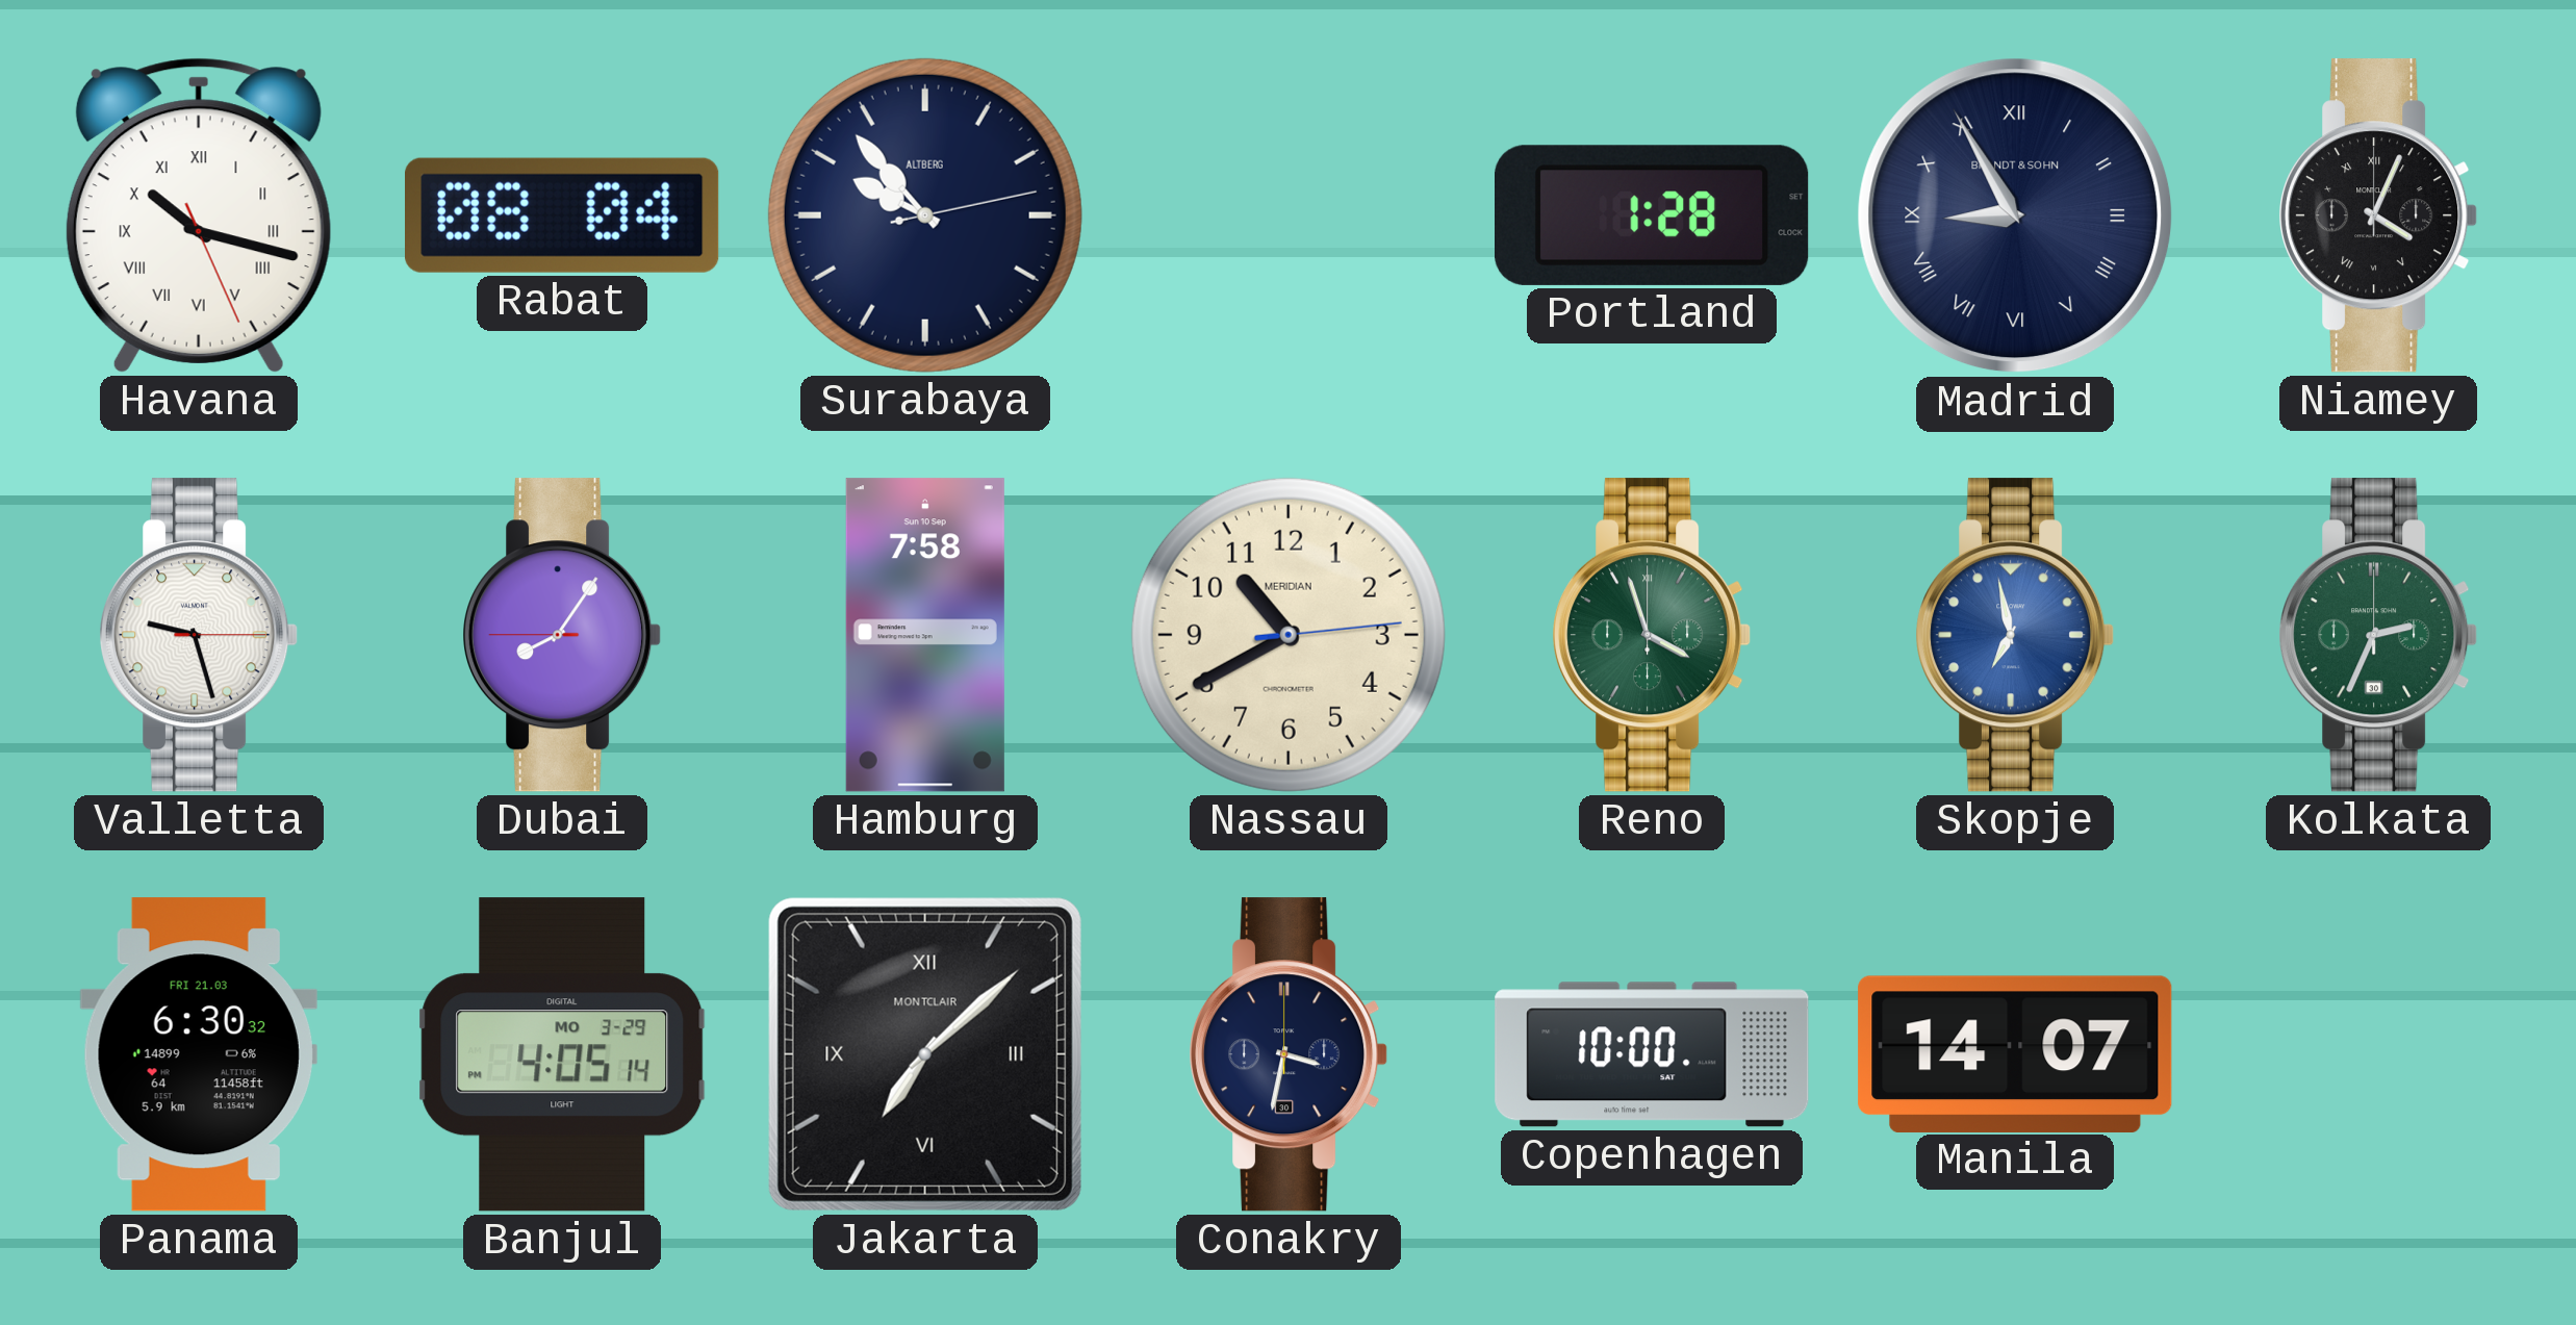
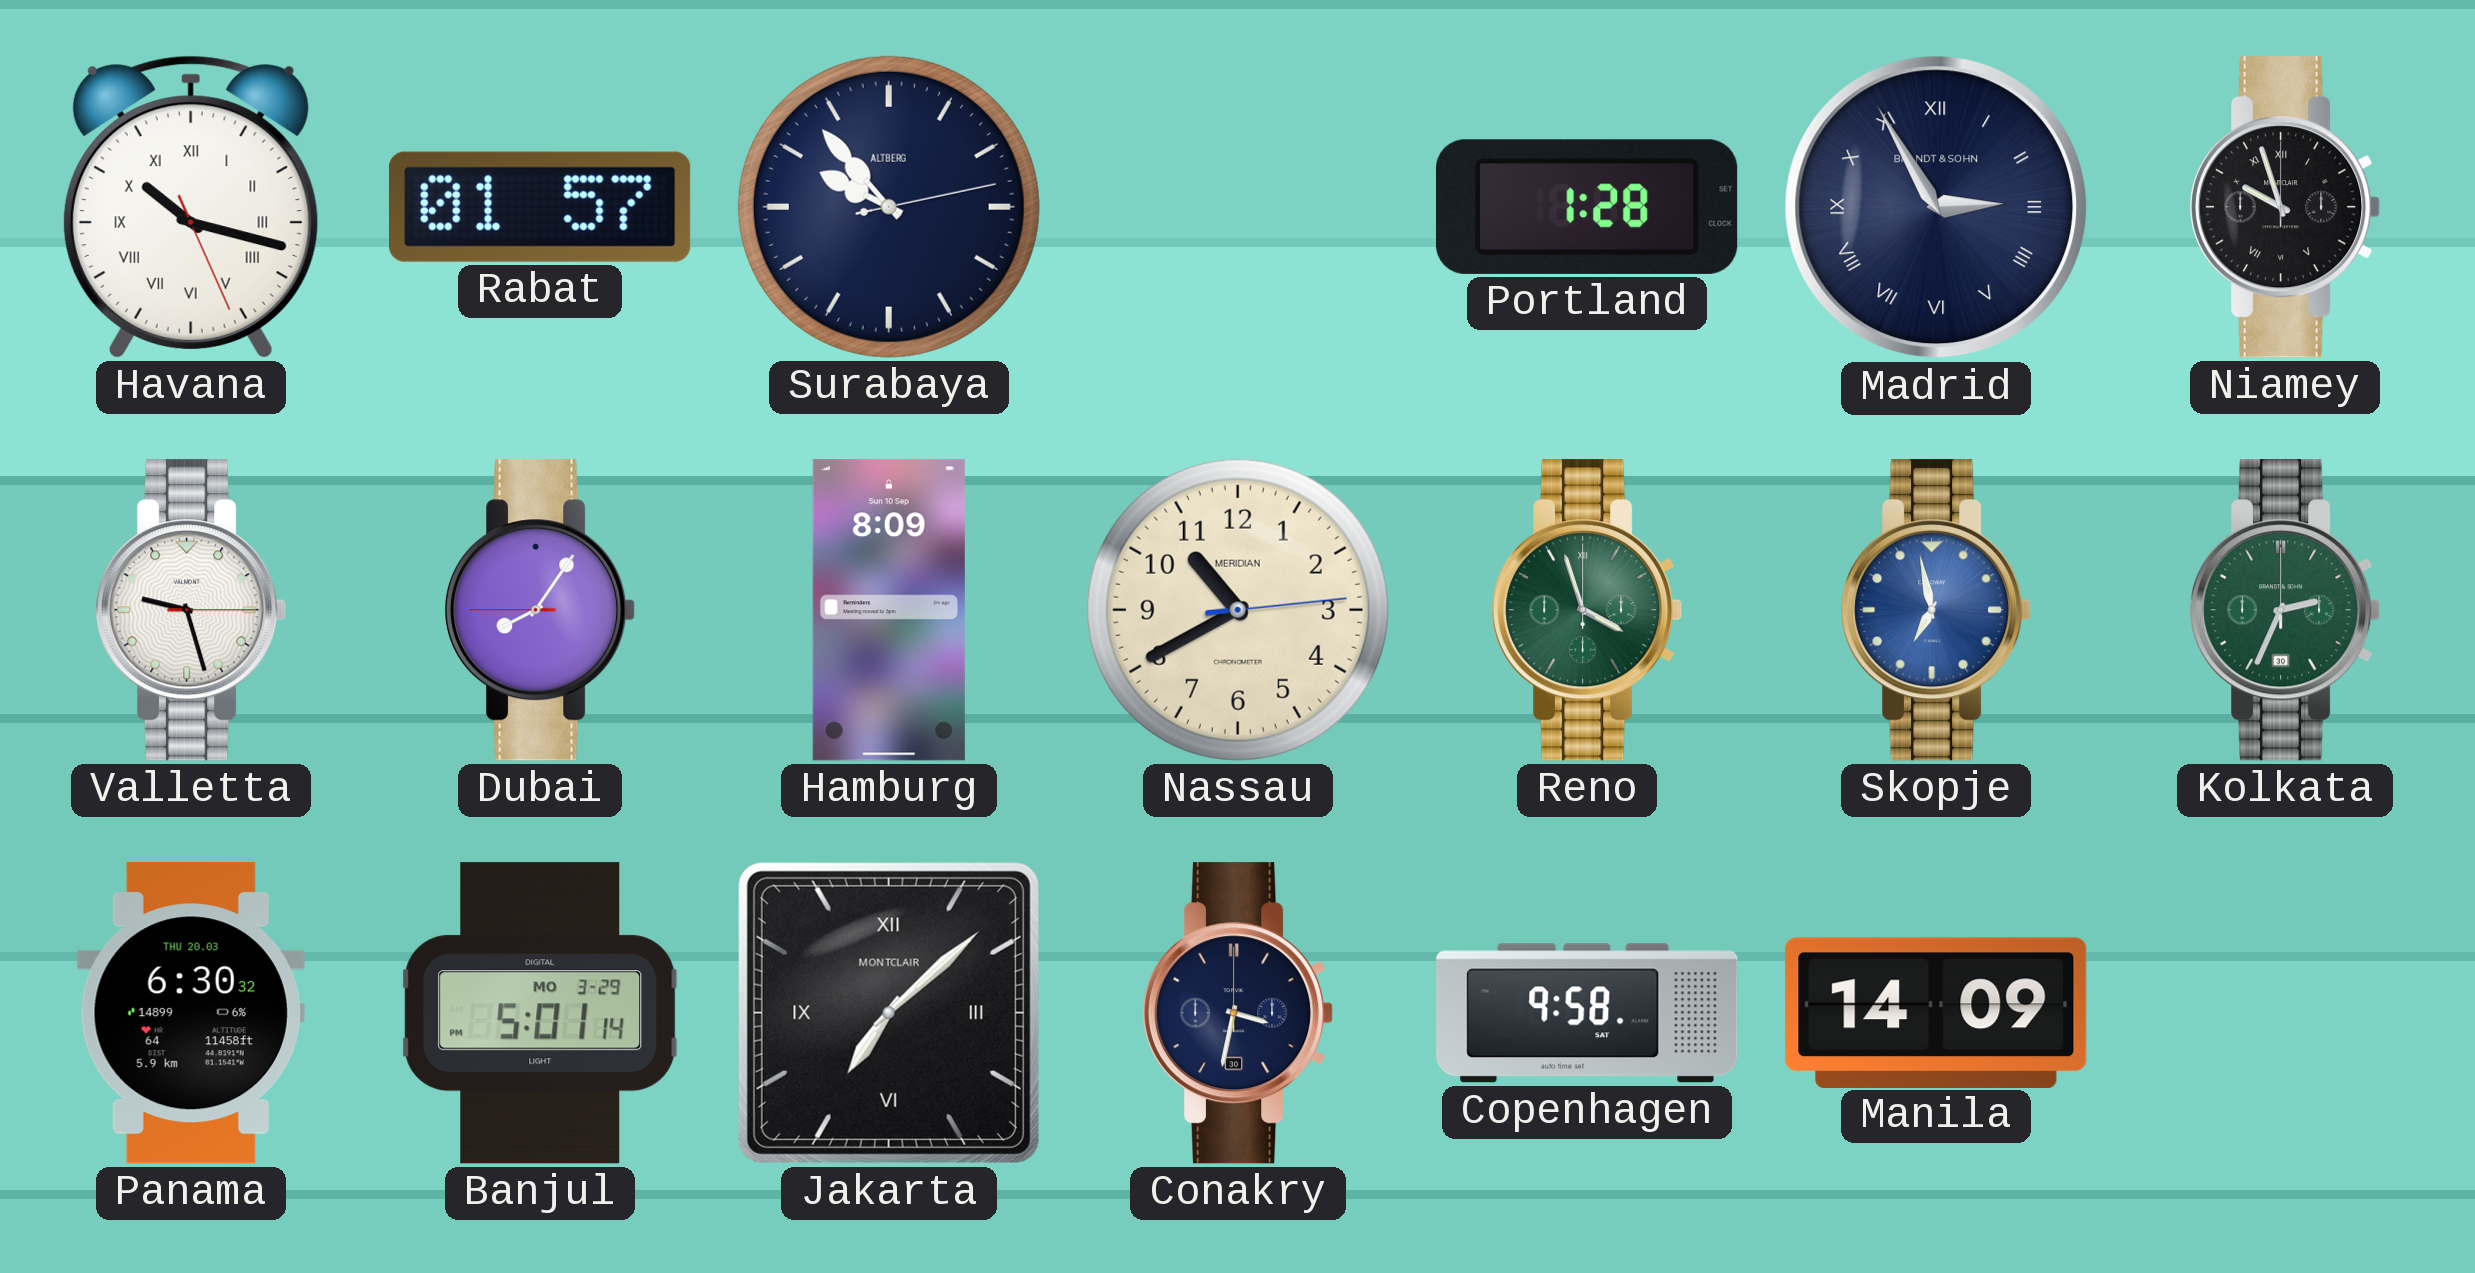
Rabat: 08:04 -> 01:57
Madrid: 8:55 -> 2:55
Niamey: 4:04 -> 9:57
Hamburg: 7:58 -> 8:09
Panama date: FRI 21.03 -> THU 20.03
Banjul: 4:05 -> 5:01
Copenhagen: 10:00 -> 9:58
Manila: 14:07 -> 14:09
